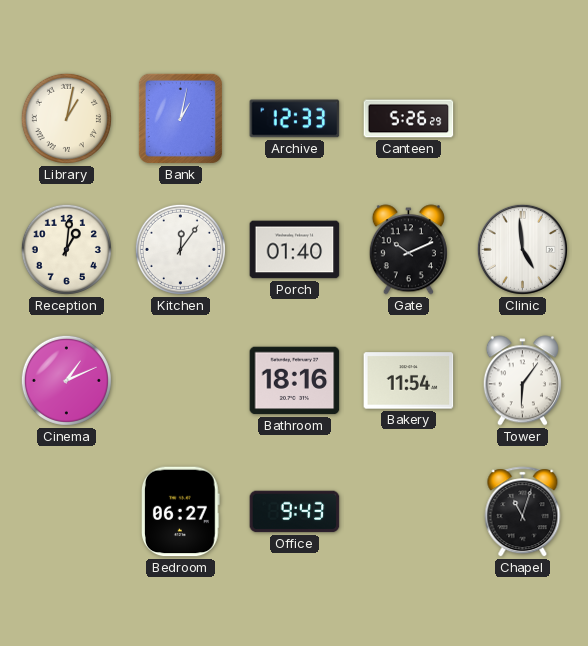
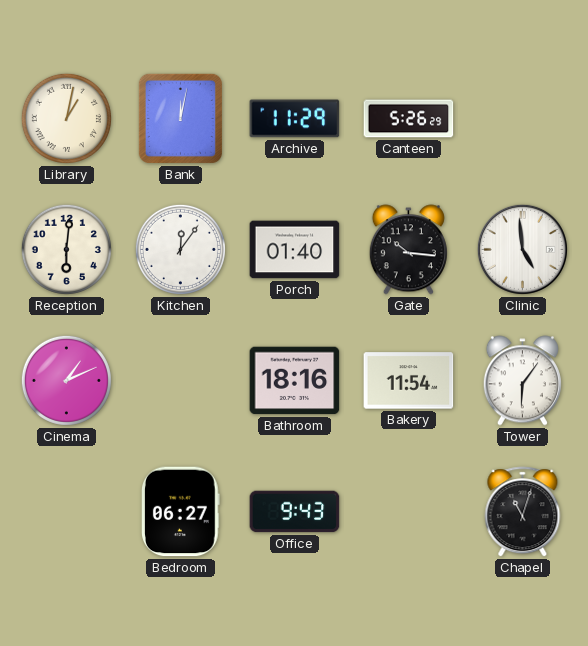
Bank: 1:02 -> 12:02
Archive: 12:33 -> 11:29
Reception: 1:01 -> 6:01
Gate: 10:11 -> 10:16
